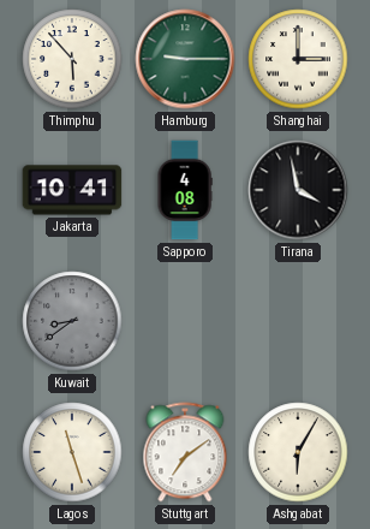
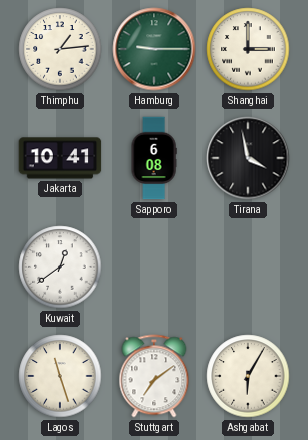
Thimphu: 5:53 -> 1:14
Sapporo: 4:08 -> 6:08
Kuwait: 8:39 -> 12:39
Kuwait dial: grey -> white
